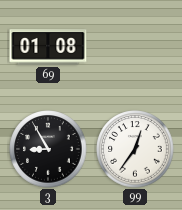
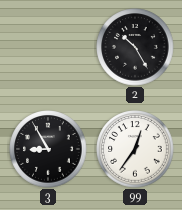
69: 01:08 -> none
2: none -> 10:25
